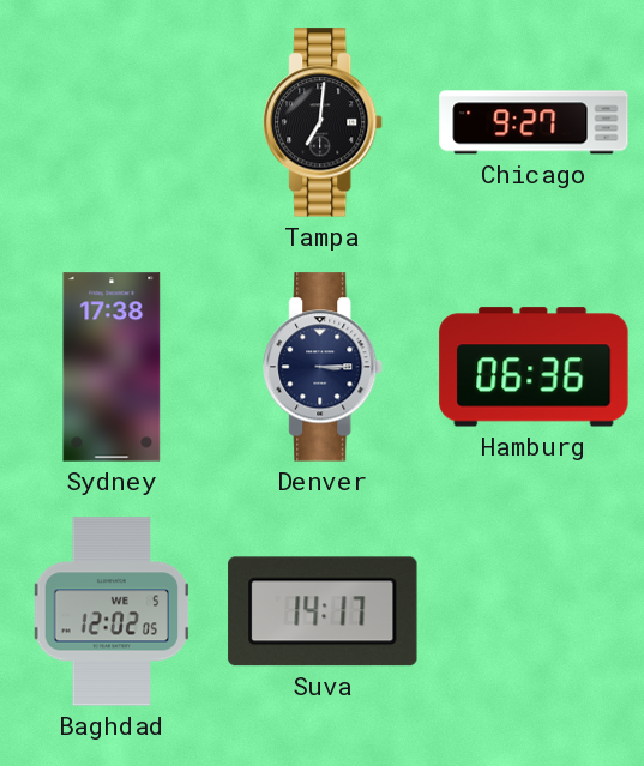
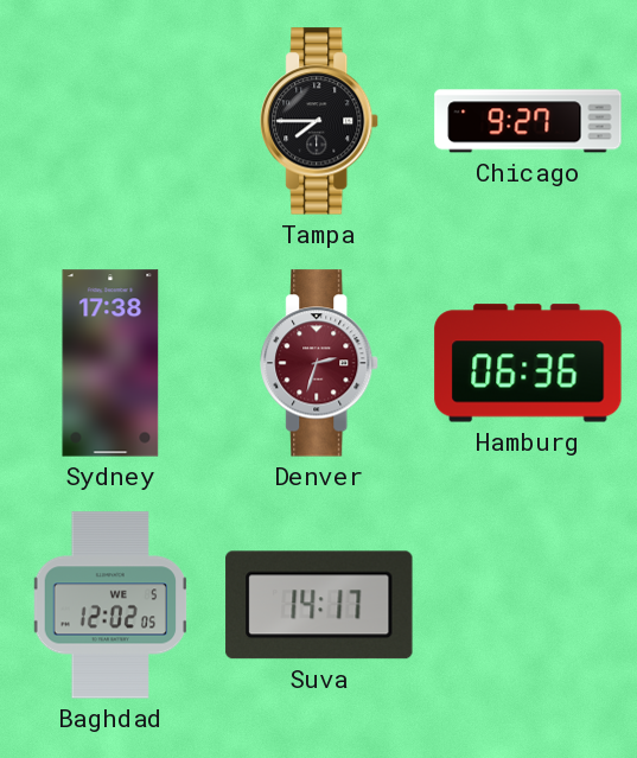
Tampa: 7:01 -> 7:45
Denver: 3:15 -> 2:33
Denver dial: navy -> burgundy
